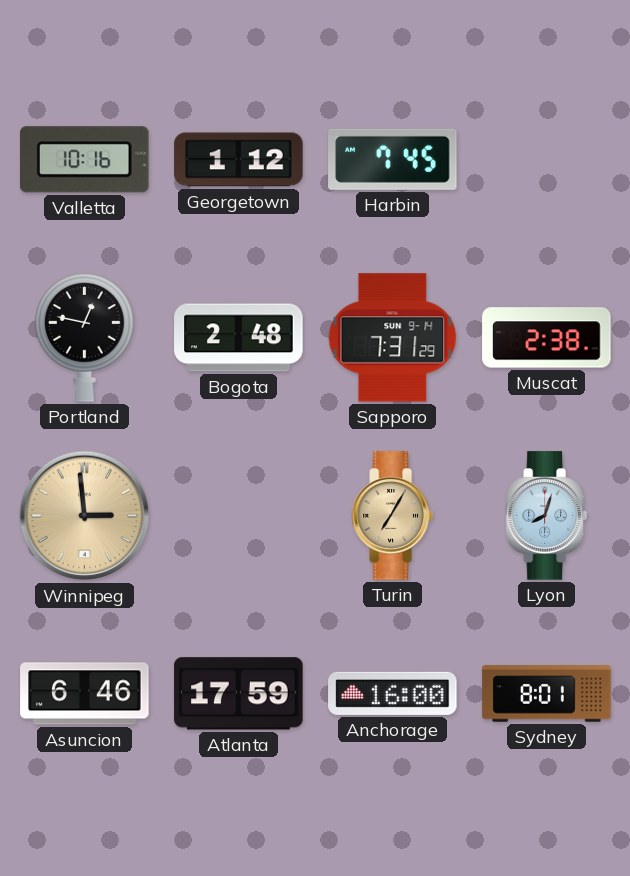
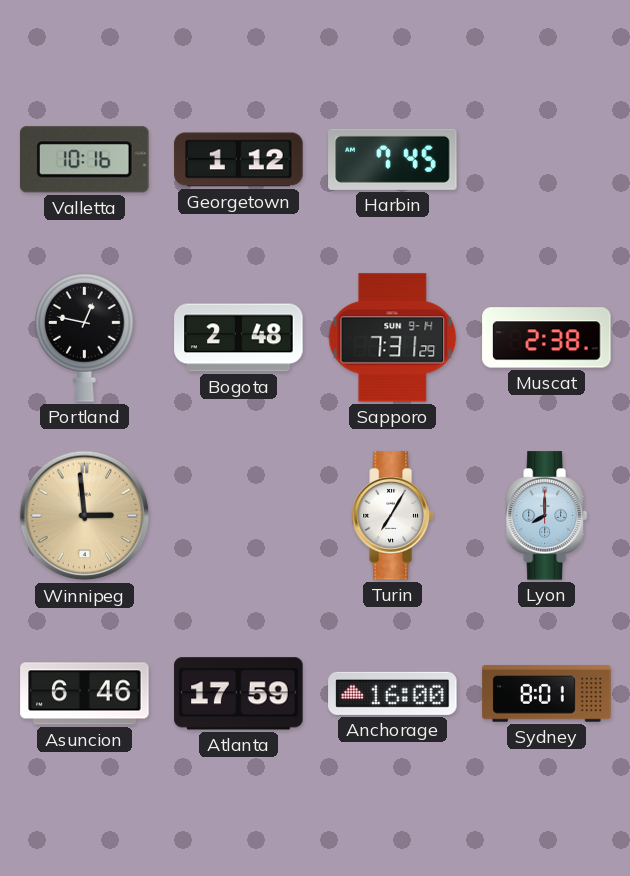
Turin dial: champagne -> white
Lyon: 8:03 -> 8:00
